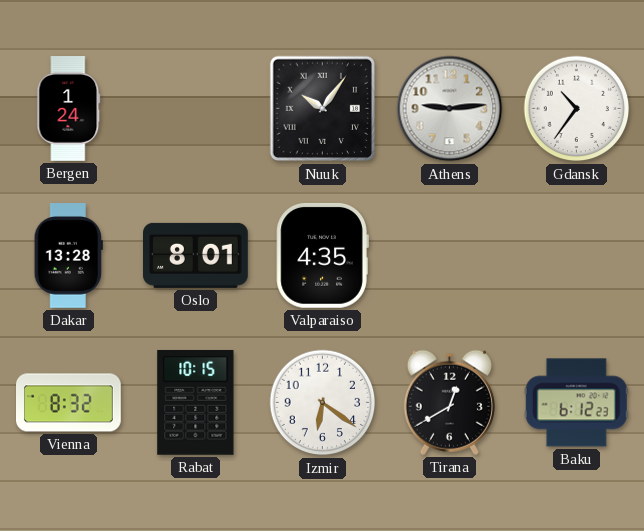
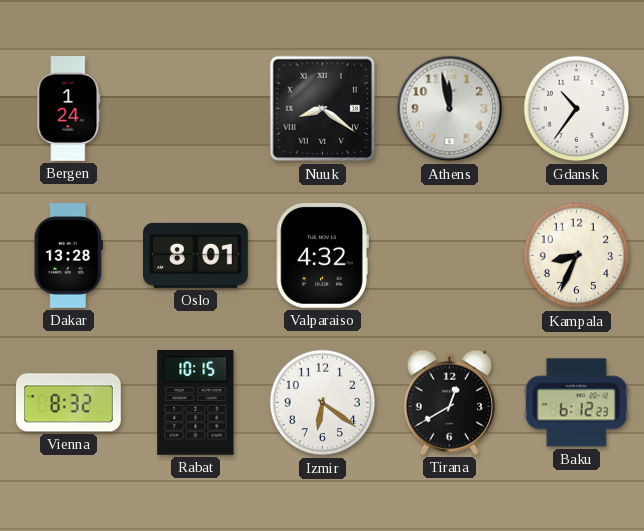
Nuuk: 10:06 -> 8:21
Athens: 9:14 -> 11:58
Valparaiso: 4:35 -> 4:32
Kampala: none -> 8:34
